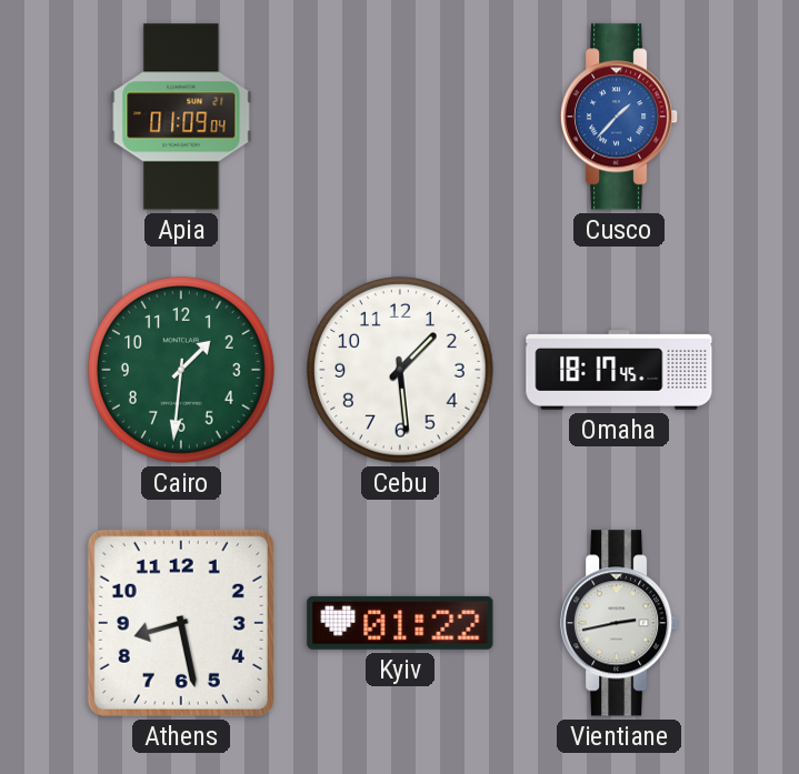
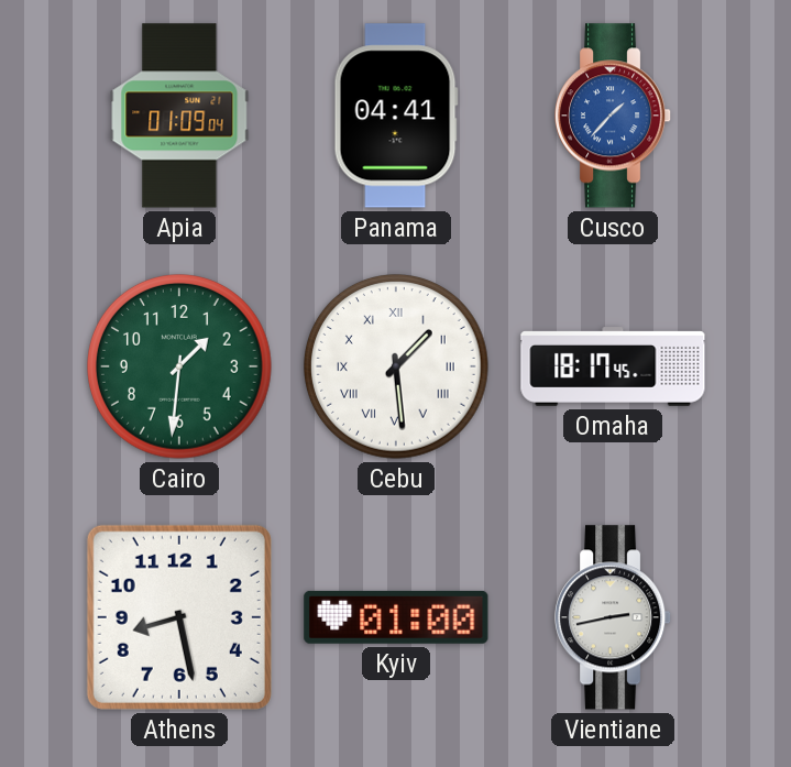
Panama: none -> 04:41
Cebu numerals: Arabic -> Roman
Kyiv: 01:22 -> 01:00
